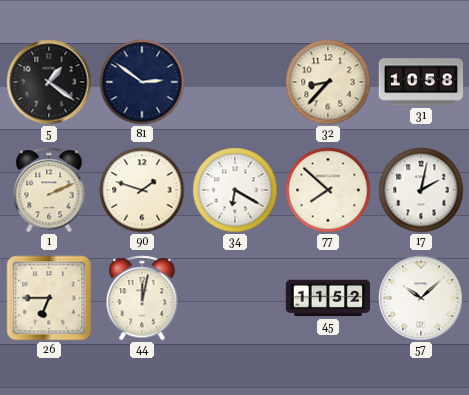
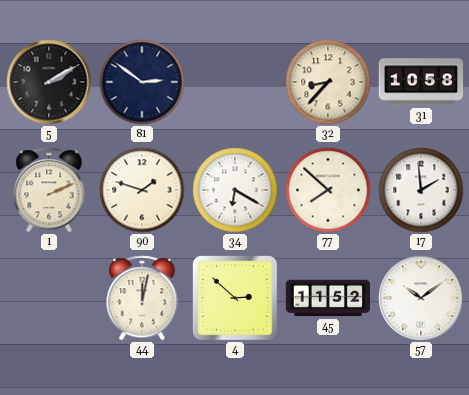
5: 1:21 -> 2:10
17: 2:02 -> 1:59
26: 6:45 -> none
4: none -> 2:52
57: 10:08 -> 10:09
